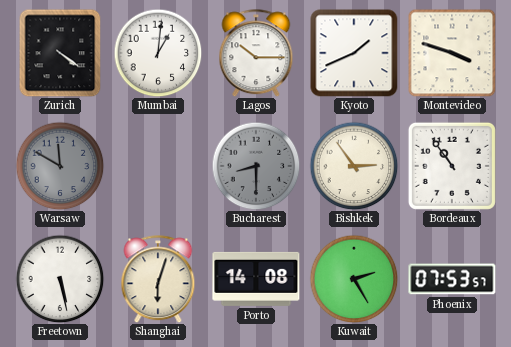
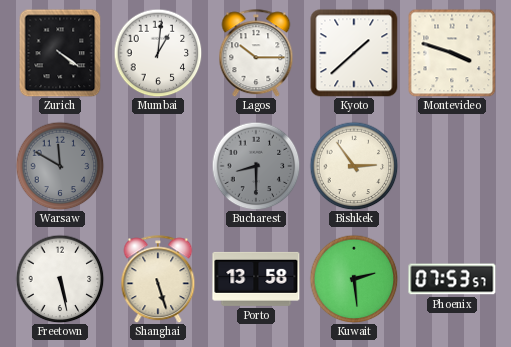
Kyoto: 1:41 -> 1:38
Bordeaux: 10:54 -> none
Shanghai: 6:03 -> 5:27
Porto: 14:08 -> 13:58
Kuwait: 2:25 -> 2:29
